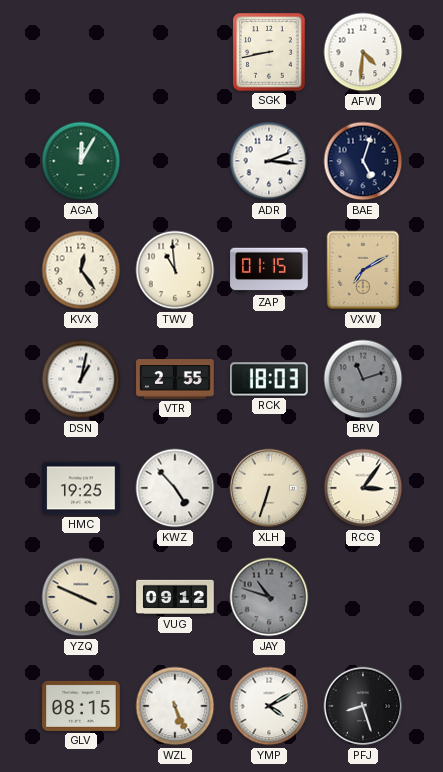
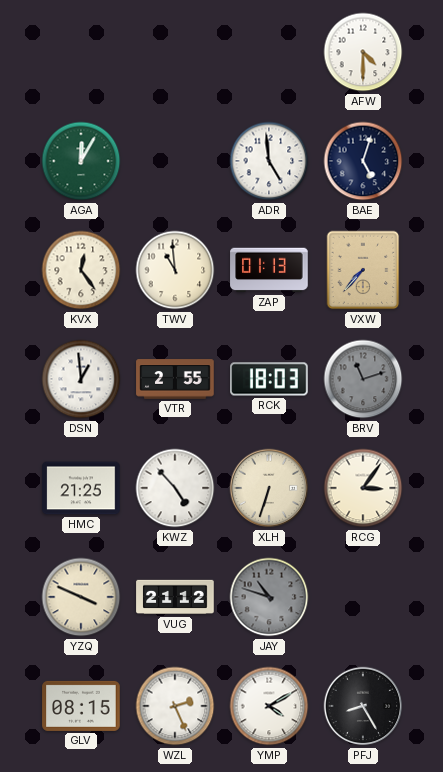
SGK: 8:43 -> none
AFW: 4:31 -> 4:30
ADR: 2:16 -> 4:59
ZAP: 01:15 -> 01:13
VXW: 7:10 -> 7:37
DSN: 1:02 -> 12:59
HMC: 19:25 -> 21:25
VUG: 09:12 -> 21:12
WZL: 5:26 -> 2:26
PFJ: 8:27 -> 8:25
